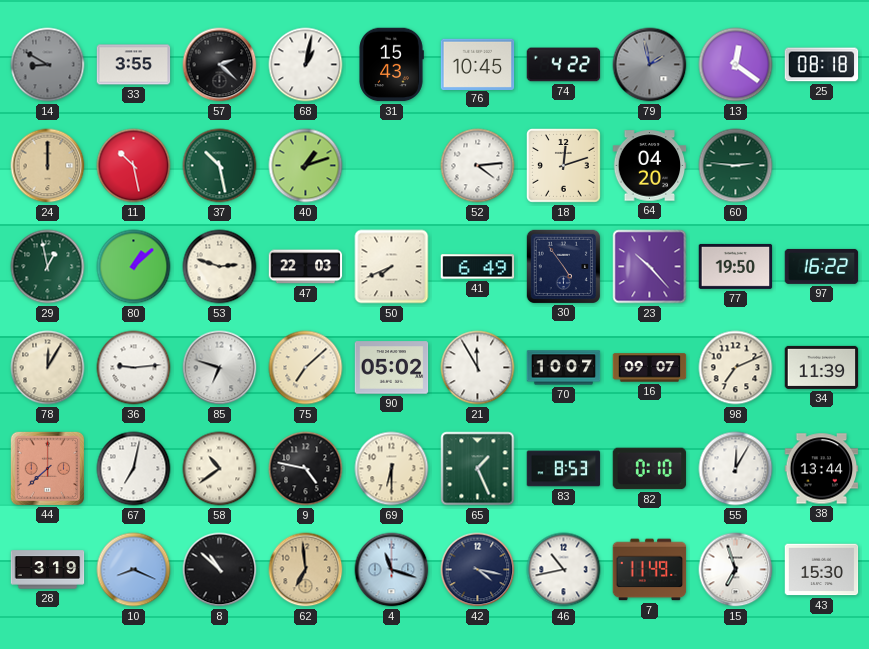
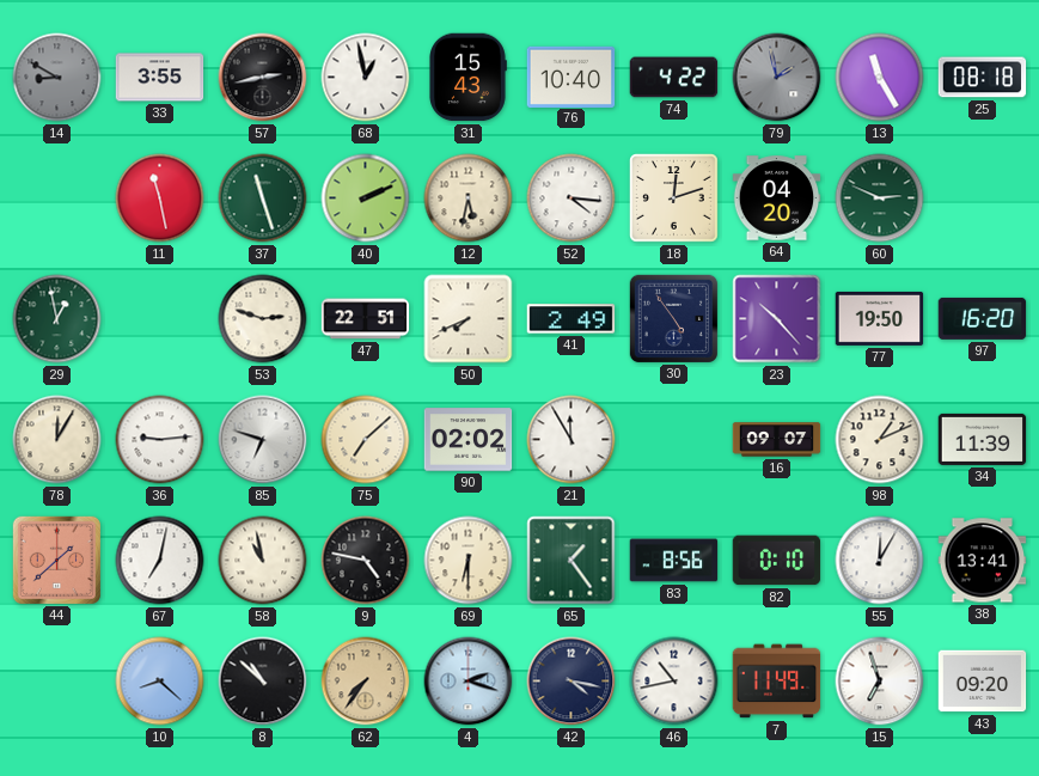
57: 2:22 -> 2:43
68: 1:02 -> 12:58
76: 10:45 -> 10:40
13: 12:21 -> 11:25
24: 12:00 -> none
11: 10:28 -> 11:28
37: 10:28 -> 11:27
40: 1:12 -> 2:11
12: none -> 5:32
52: 4:14 -> 4:16
60: 2:46 -> 2:49
80: 1:08 -> none
47: 22:03 -> 22:51
41: 6:49 -> 2:49
97: 16:22 -> 16:20
90: 05:02 -> 02:02
70: 10:07 -> none
98: 7:11 -> 1:11
44: 7:38 -> 1:38
58: 10:39 -> 10:58
65: 1:26 -> 1:24
83: 8:53 -> 8:56
38: 13:44 -> 13:41
28: 3:19 -> none
10: 8:19 -> 8:22
62: 6:59 -> 7:36
4: 11:18 -> 2:18
43: 15:30 -> 09:20
